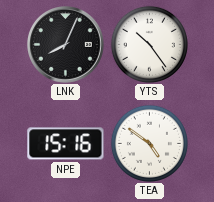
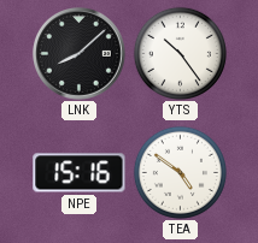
LNK: 8:04 -> 8:08
